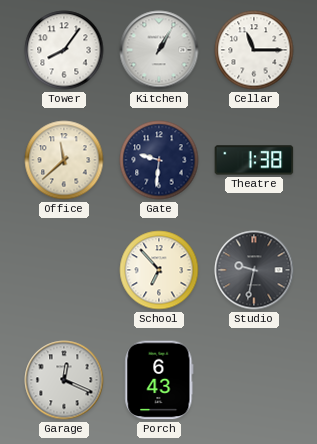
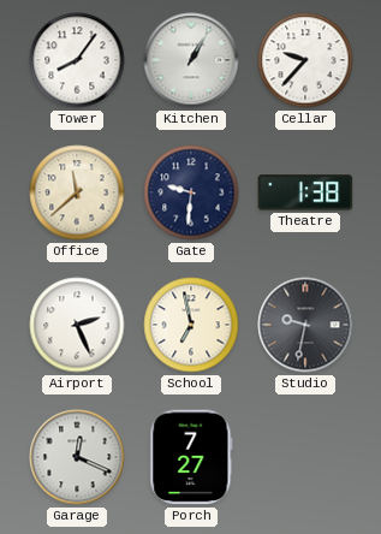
Cellar: 11:15 -> 9:37
Airport: none -> 2:26
School: 6:53 -> 6:58
Porch: 6:43 -> 7:27
